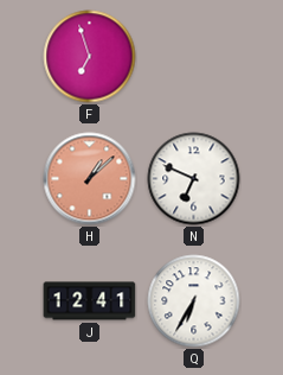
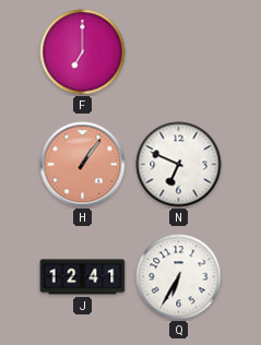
F: 6:57 -> 7:00
H: 1:08 -> 1:06
